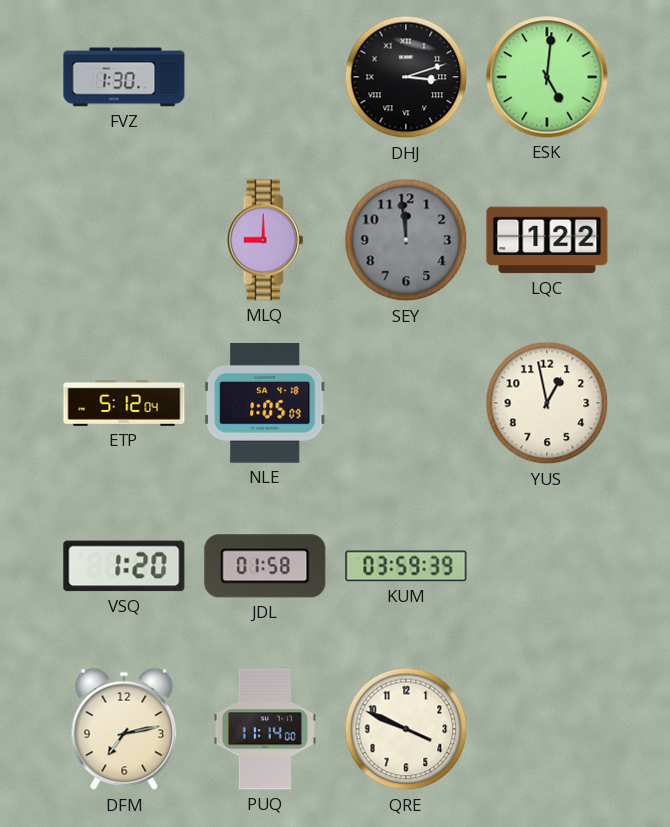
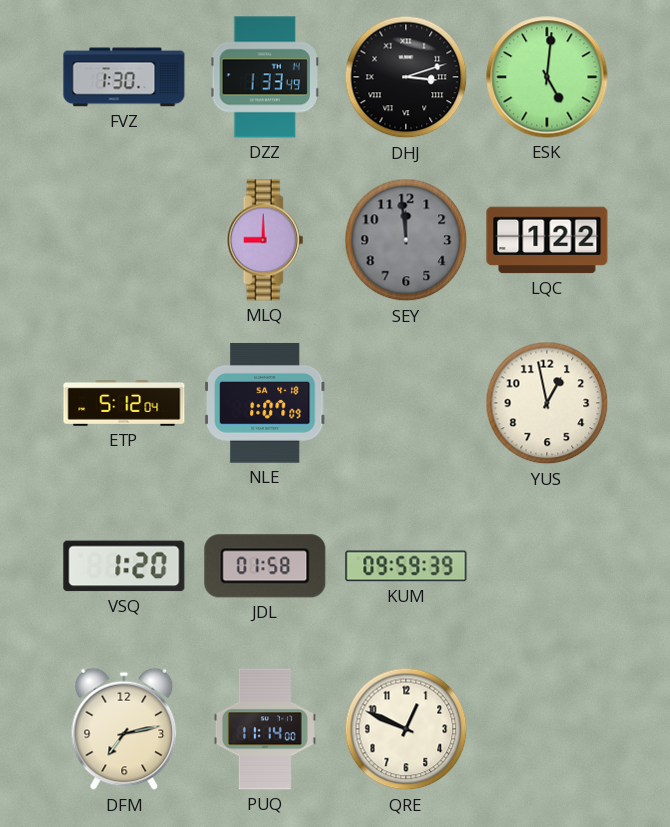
DZZ: none -> 1:33
NLE: 1:05 -> 1:07
KUM: 03:59 -> 09:59
QRE: 3:49 -> 12:49
